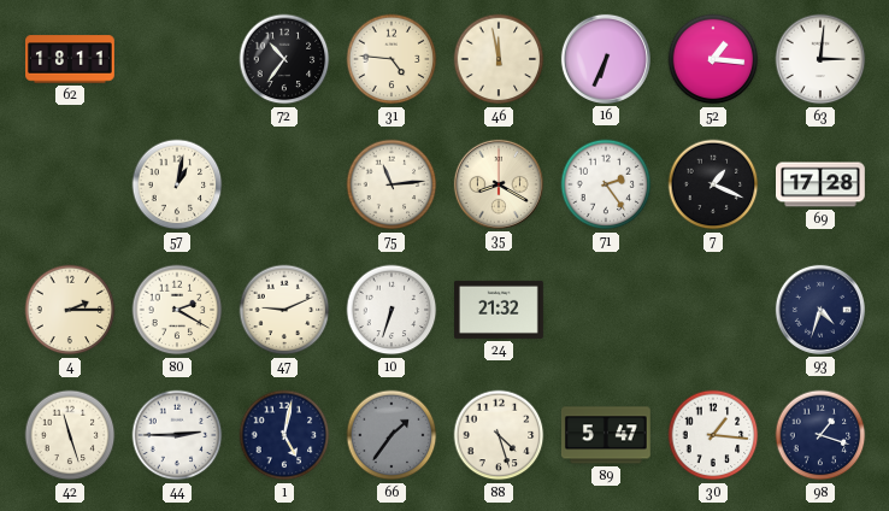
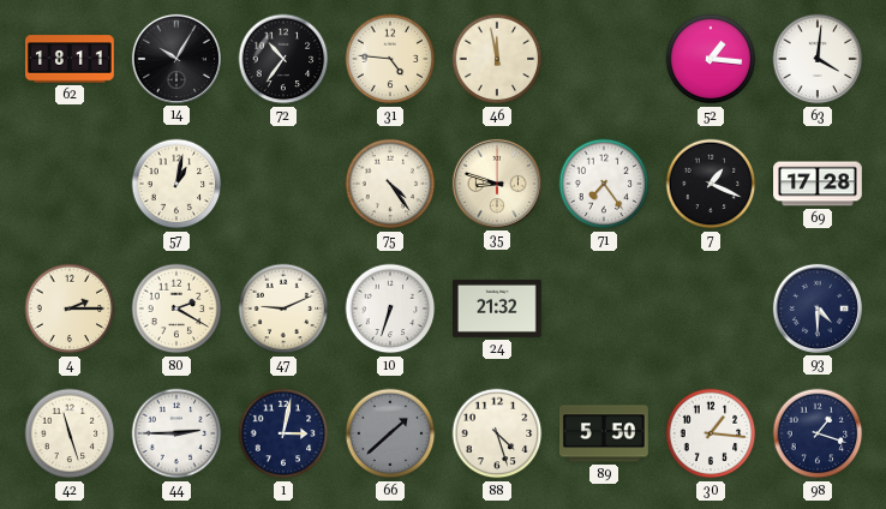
14: none -> 10:05
16: 6:34 -> none
63: 3:01 -> 4:01
75: 11:14 -> 4:24
35: 8:20 -> 8:48
71: 2:24 -> 7:24
93: 4:33 -> 4:30
1: 5:02 -> 3:02
66: 1:36 -> 1:38
89: 5:47 -> 5:50
